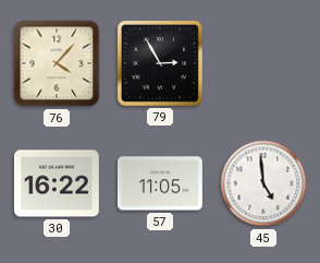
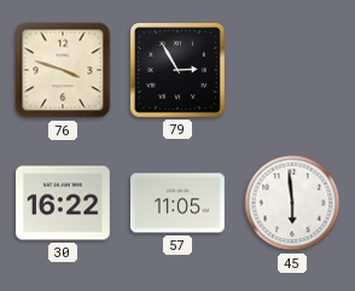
76: 4:07 -> 3:48
45: 4:59 -> 5:59
